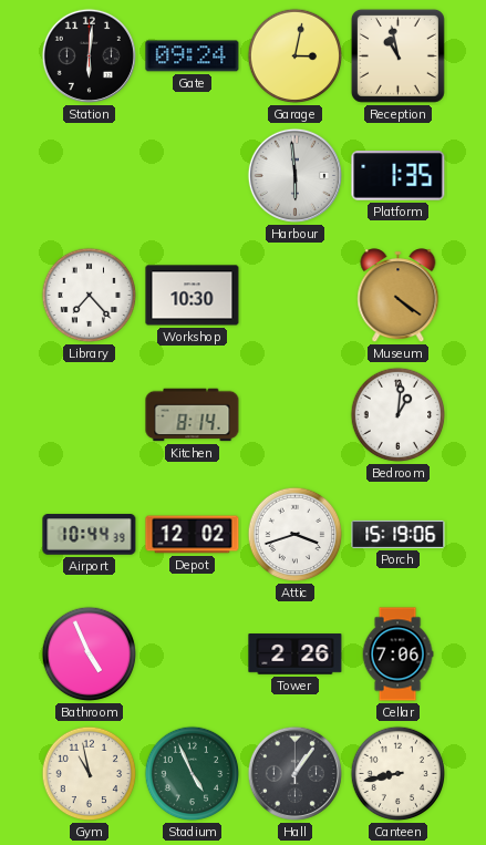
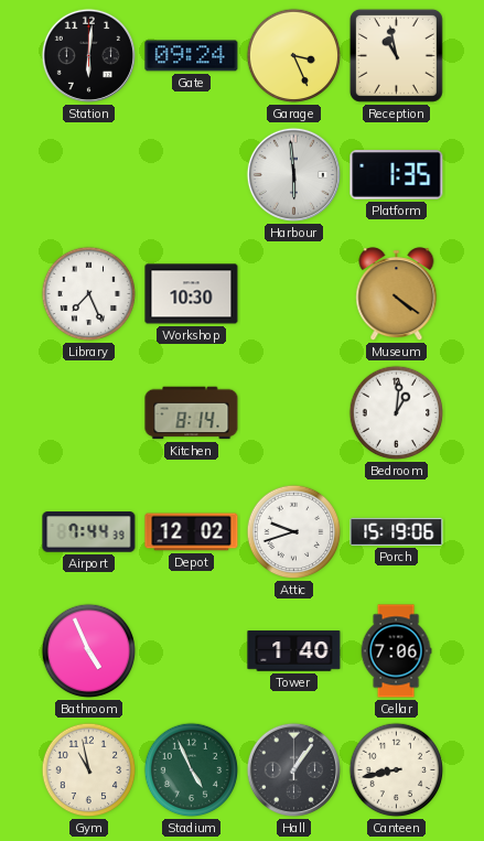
Garage: 3:02 -> 3:26
Library: 7:23 -> 7:26
Airport: 10:44 -> 7:44
Attic: 3:42 -> 9:42
Tower: 2:26 -> 1:40
